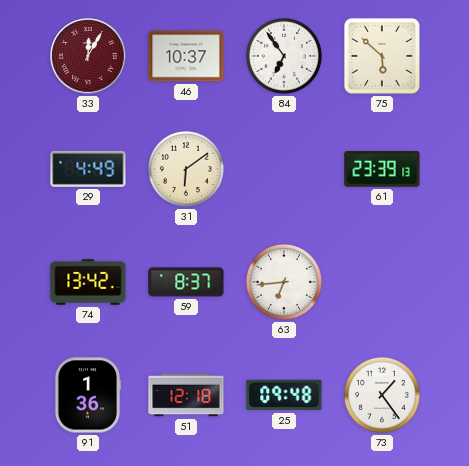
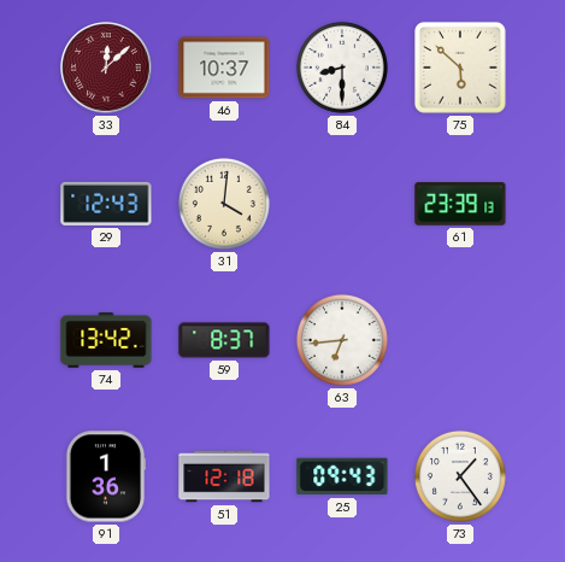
33: 12:05 -> 12:08
84: 6:54 -> 8:30
29: 4:49 -> 12:43
31: 6:09 -> 4:01
25: 09:48 -> 09:43
